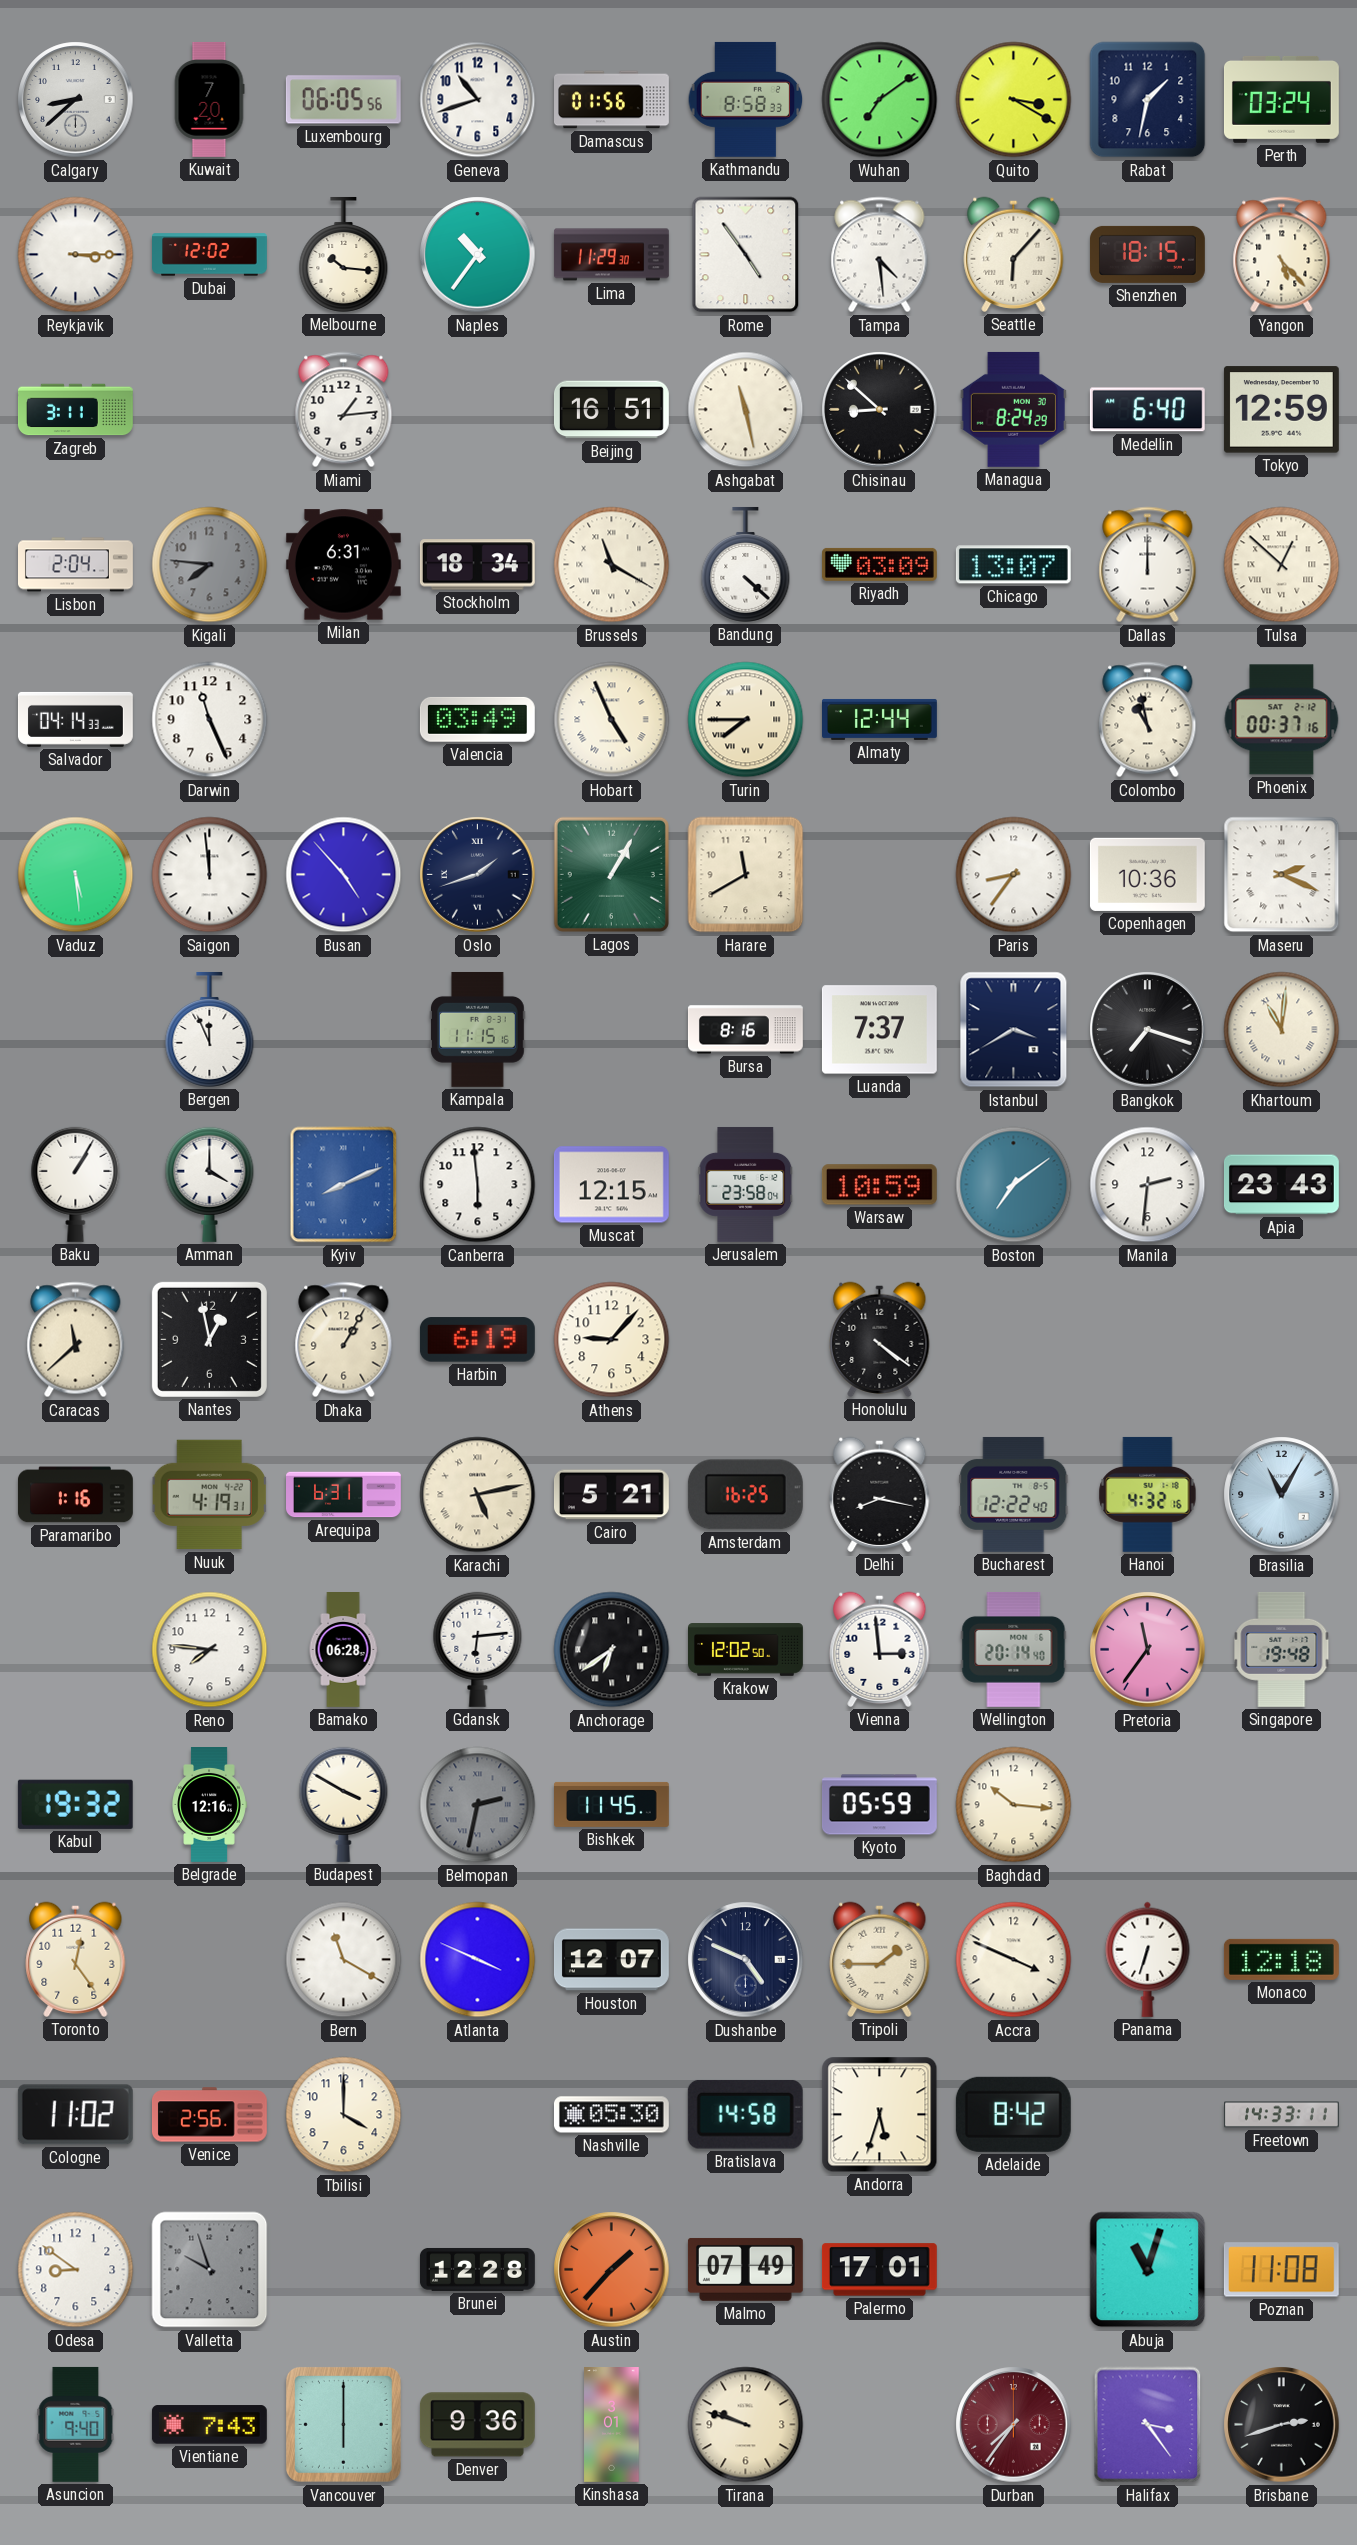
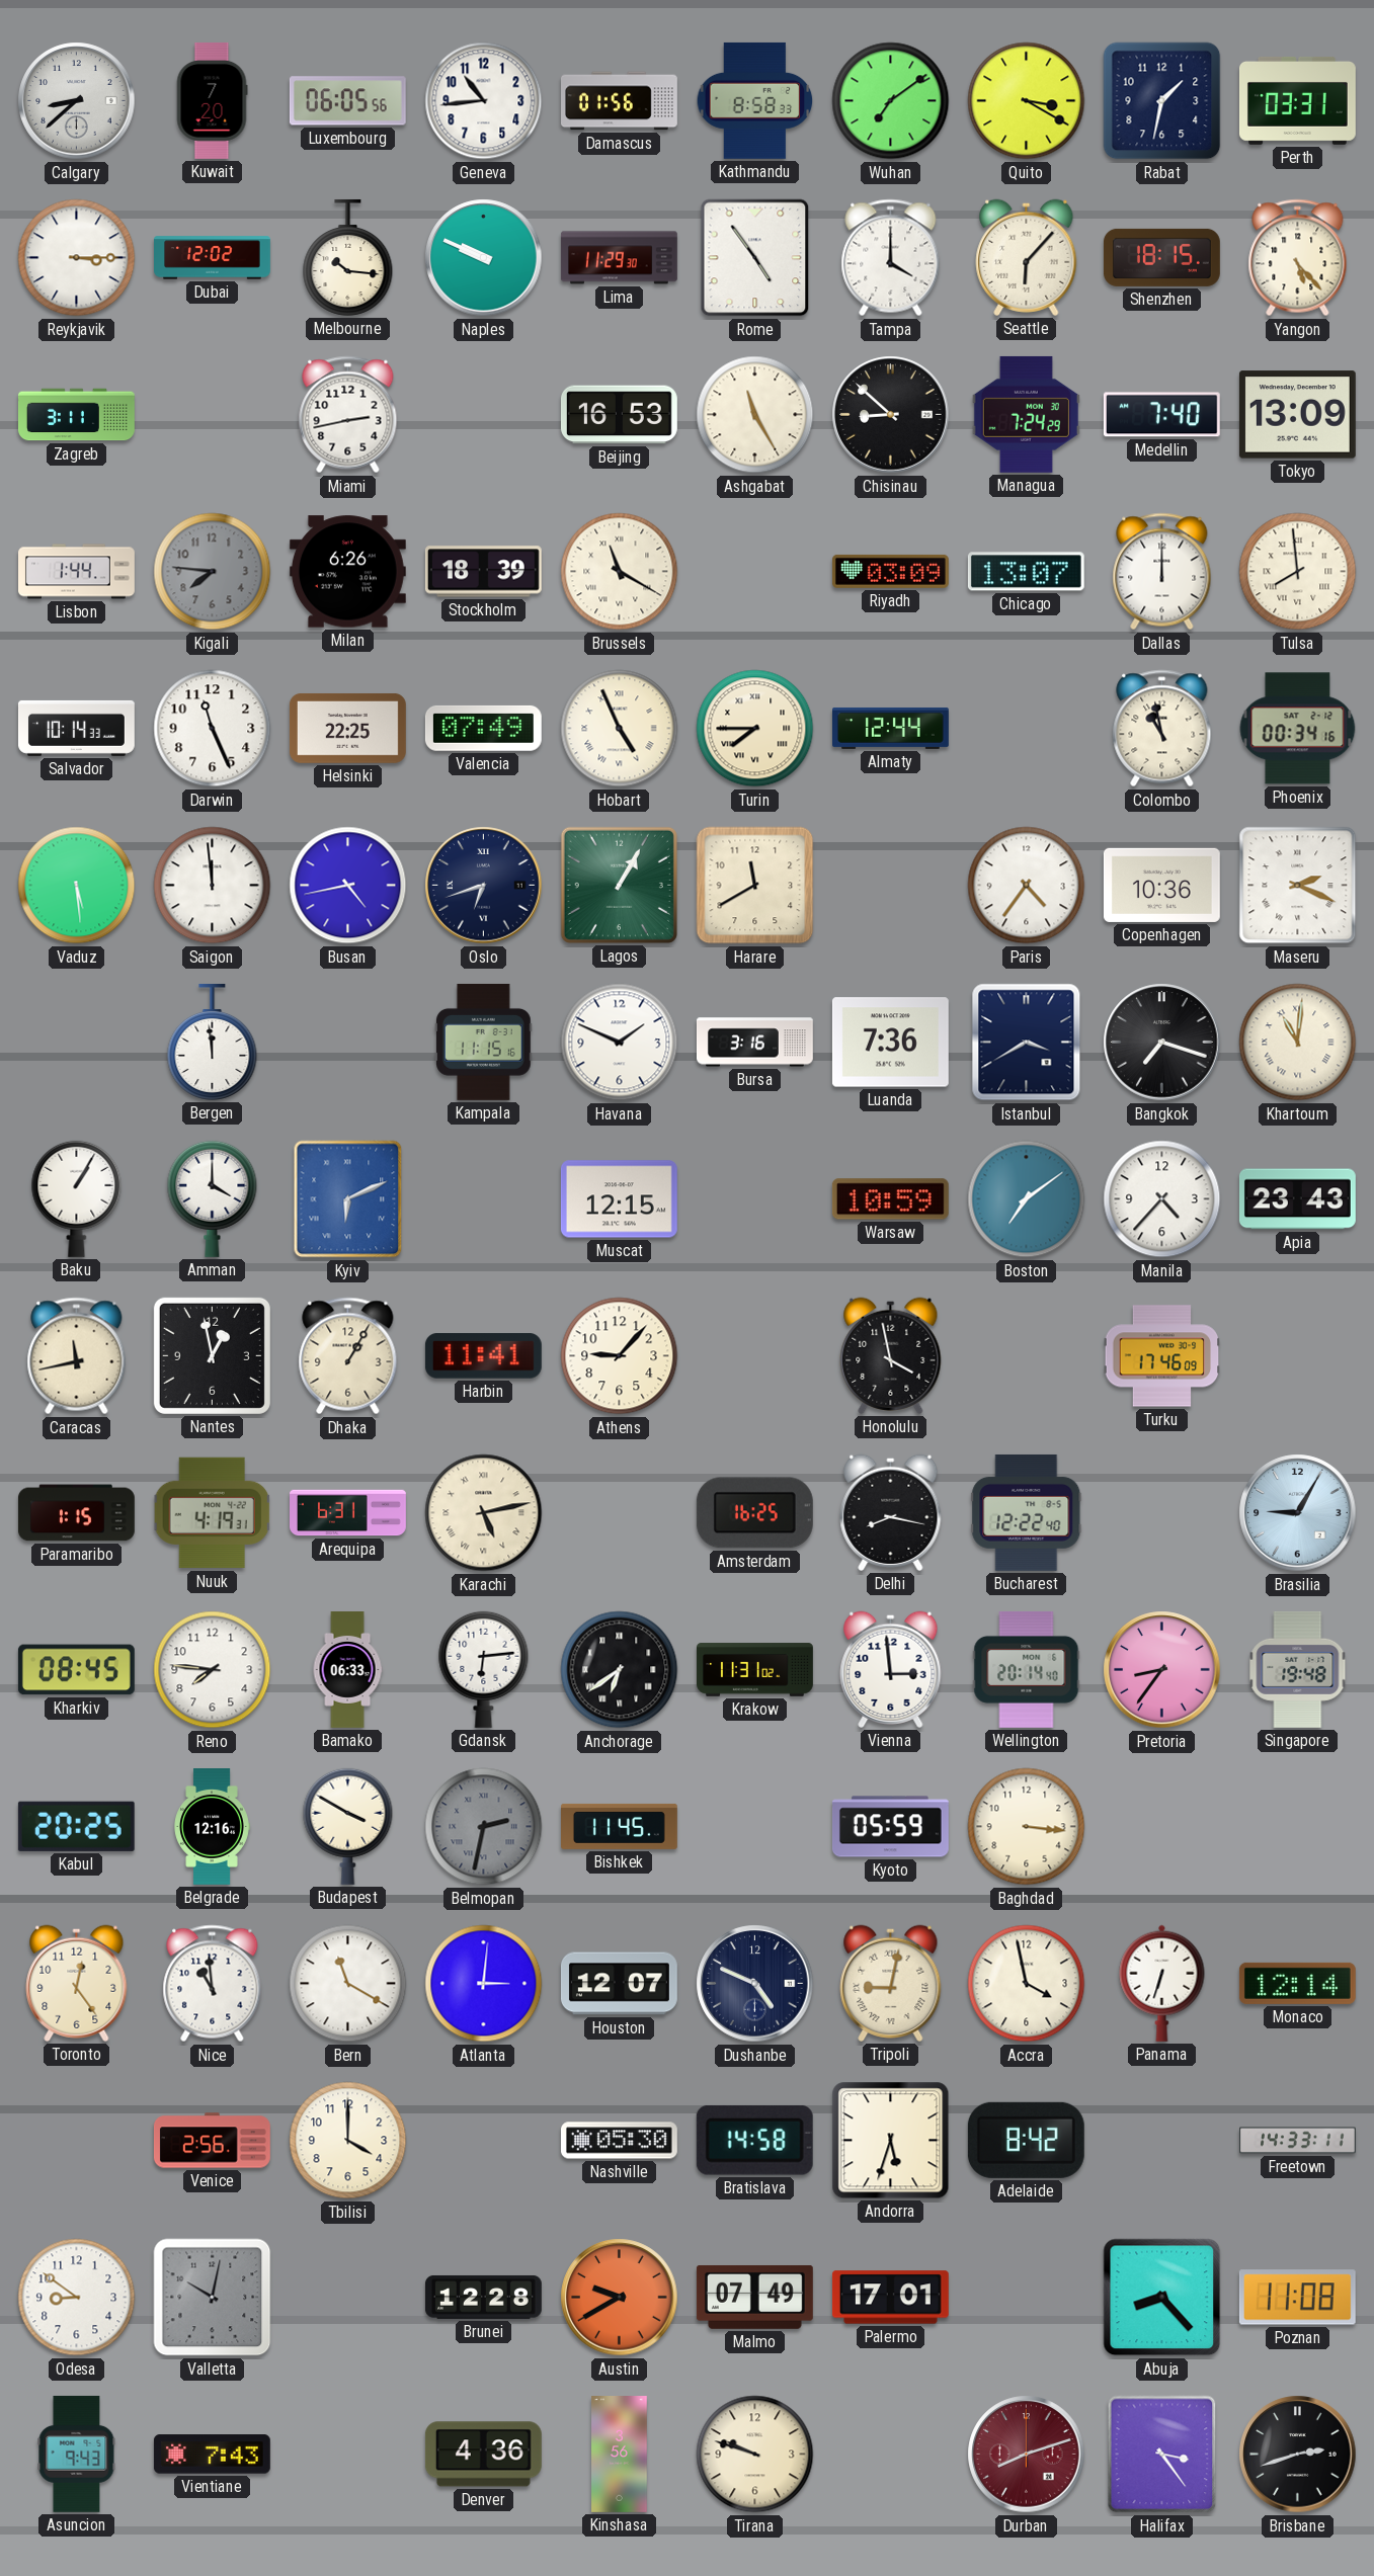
Geneva: 10:42 -> 10:44
Perth: 03:24 -> 03:31
Naples: 10:36 -> 9:49
Tampa: 4:29 -> 4:00
Miami: 1:14 -> 2:43
Beijing: 16:51 -> 16:53
Ashgabat: 11:28 -> 11:25
Managua: 8:24 -> 7:24
Medellin: 6:40 -> 7:40
Tokyo: 12:59 -> 13:09
Lisbon: 2:04 -> 1:44
Milan: 6:31 -> 6:26
Stockholm: 18:34 -> 18:39
Bandung: 4:22 -> none
Tulsa: 12:52 -> 7:59
Salvador: 04:14 -> 10:14
Helsinki: none -> 22:25
Valencia: 03:49 -> 07:49
Phoenix: 00:37 -> 00:34
Busan: 4:53 -> 4:43
Oslo: 1:42 -> 6:42
Paris: 8:36 -> 4:36
Bergen: 11:56 -> 11:59
Havana: none -> 1:49
Bursa: 8:16 -> 3:16
Luanda: 7:37 -> 7:36
Kyiv: 8:11 -> 6:11
Canberra: 5:59 -> none
Jerusalem: 23:58 -> none
Manila: 2:31 -> 4:37
Caracas: 11:38 -> 11:43
Harbin: 6:19 -> 11:41
Honolulu: 4:21 -> 3:58
Turku: none -> 17:46
Paramaribo: 1:16 -> 1:15
Cairo: 5:21 -> none
Hanoi: 4:32 -> none
Brasilia: 11:05 -> 9:05
Kharkiv: none -> 08:45
Bamako: 06:28 -> 06:33
Krakow: 12:02 -> 11:31
Pretoria: 11:36 -> 8:36
Kabul: 19:32 -> 20:25
Baghdad: 10:16 -> 3:16
Nice: none -> 10:59
Atlanta: 3:49 -> 3:01
Tripoli: 1:45 -> 9:02
Accra: 3:49 -> 3:58
Monaco: 12:18 -> 12:14
Cologne: 11:02 -> none
Valletta: 9:57 -> 10:02
Austin: 1:37 -> 9:40
Abuja: 11:03 -> 8:23
Asuncion: 9:40 -> 9:43
Vancouver: 6:00 -> none
Denver: 9:36 -> 4:36
Kinshasa: 3:01 -> 3:56
Durban: 7:36 -> 8:12
